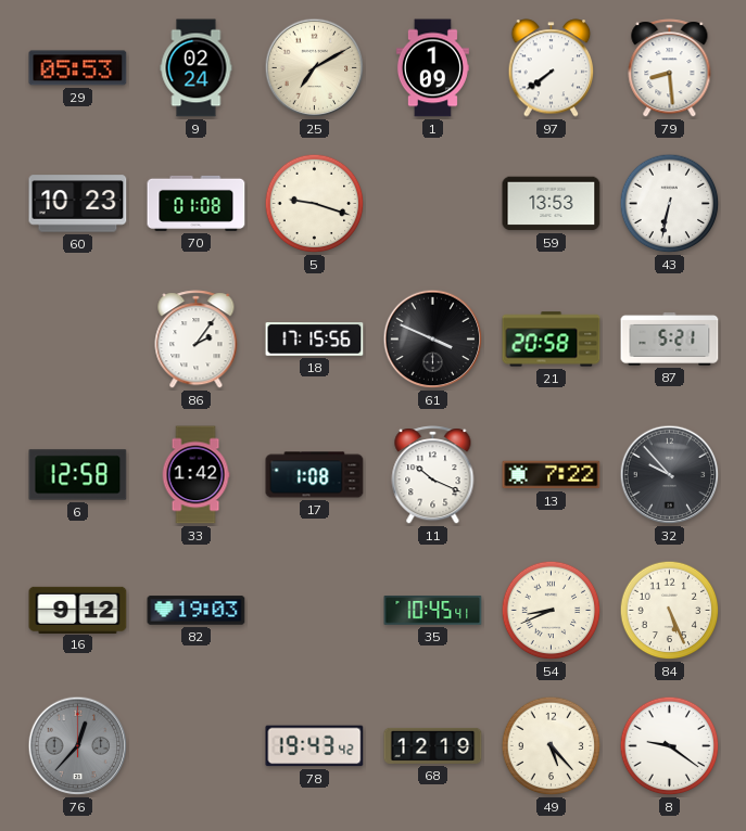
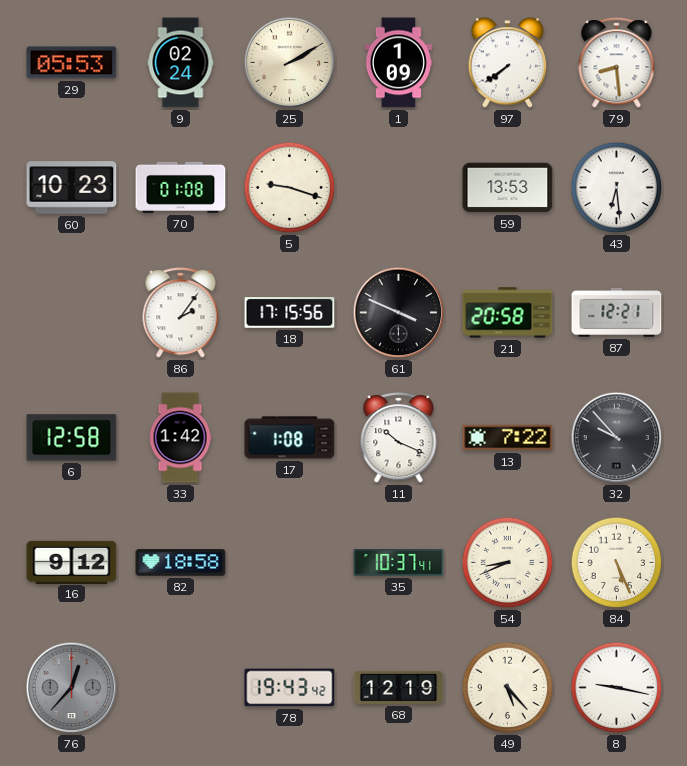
25: 7:10 -> 2:10
43: 6:32 -> 6:29
87: 5:21 -> 12:21
82: 19:03 -> 18:58
35: 10:45 -> 10:37
8: 9:21 -> 9:17
